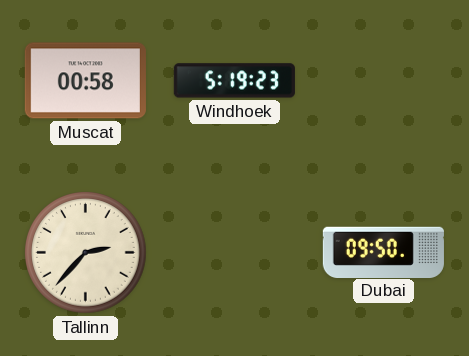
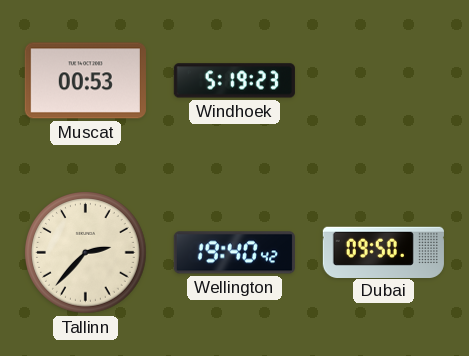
Muscat: 00:58 -> 00:53
Wellington: none -> 19:40
